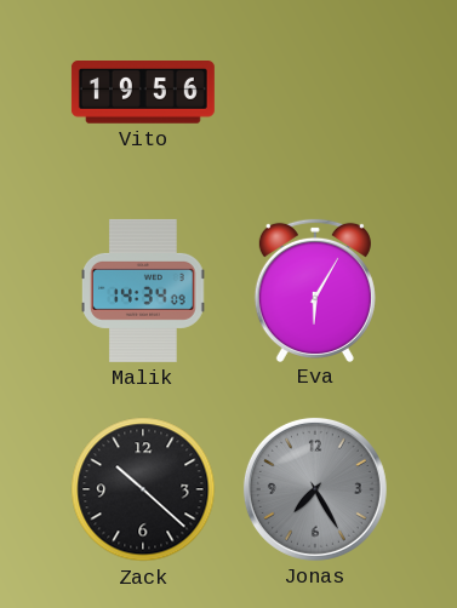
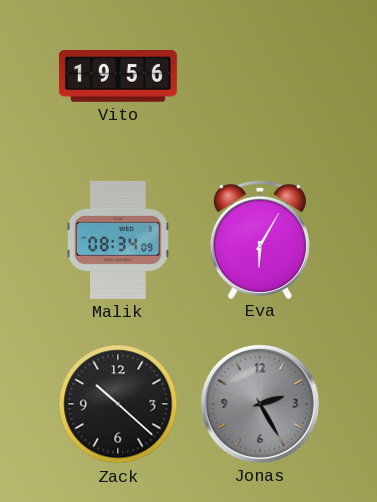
Malik: 14:34 -> 08:34
Jonas: 7:25 -> 2:25
